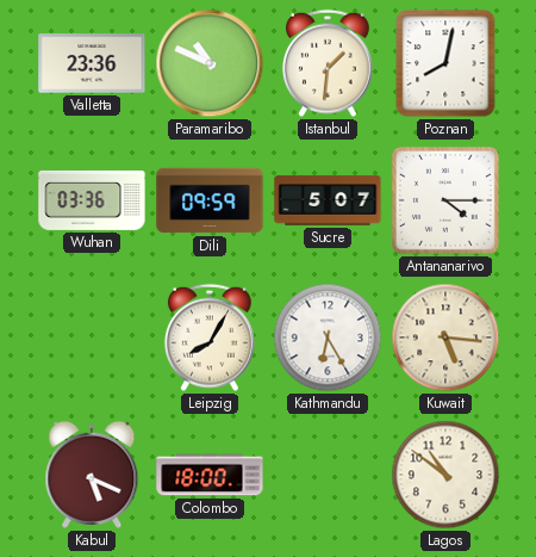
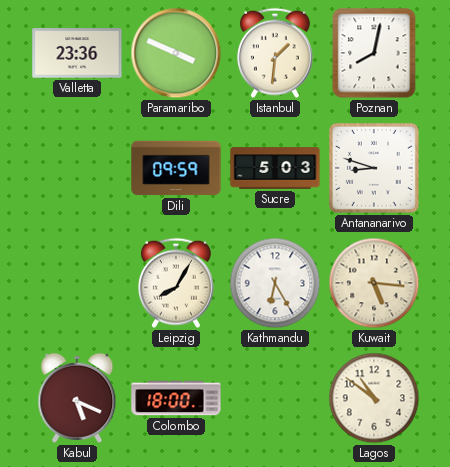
Paramaribo: 10:49 -> 3:49
Wuhan: 03:36 -> none
Sucre: 5:07 -> 5:03
Antananarivo: 4:15 -> 8:48
